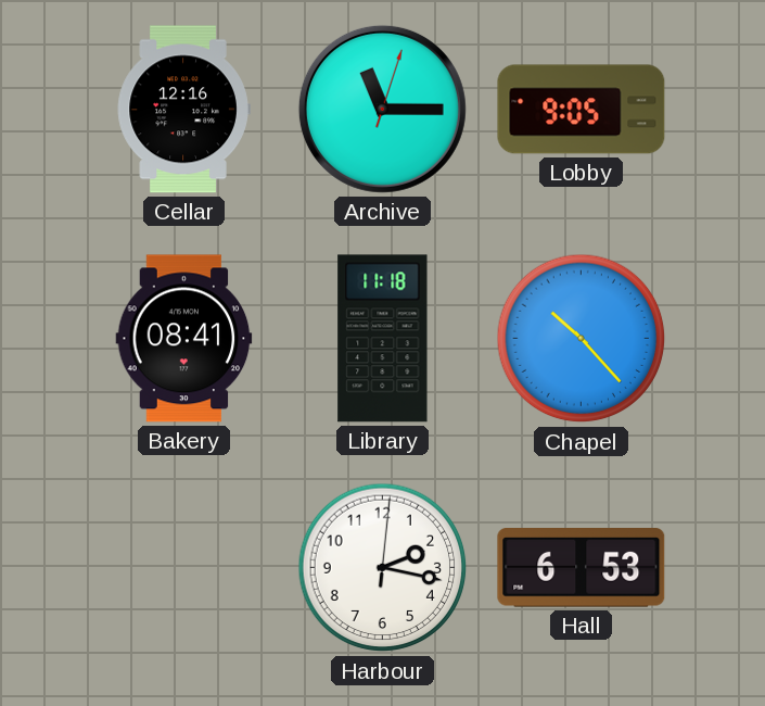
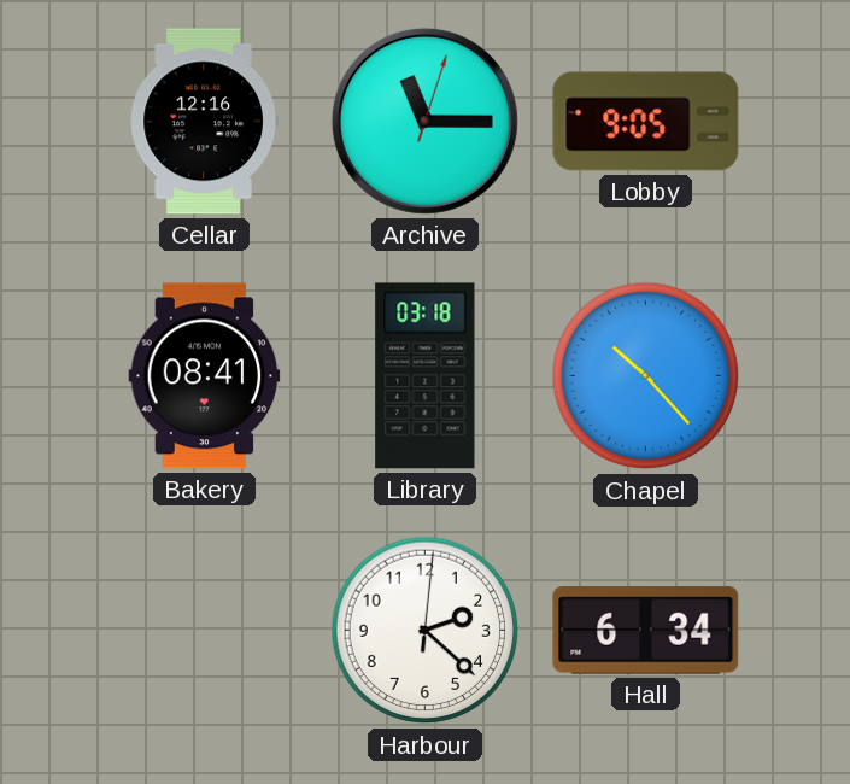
Library: 11:18 -> 03:18
Harbour: 2:17 -> 2:22
Hall: 6:53 -> 6:34
